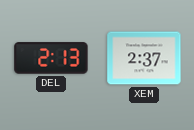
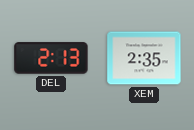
XEM: 2:37 -> 2:35
